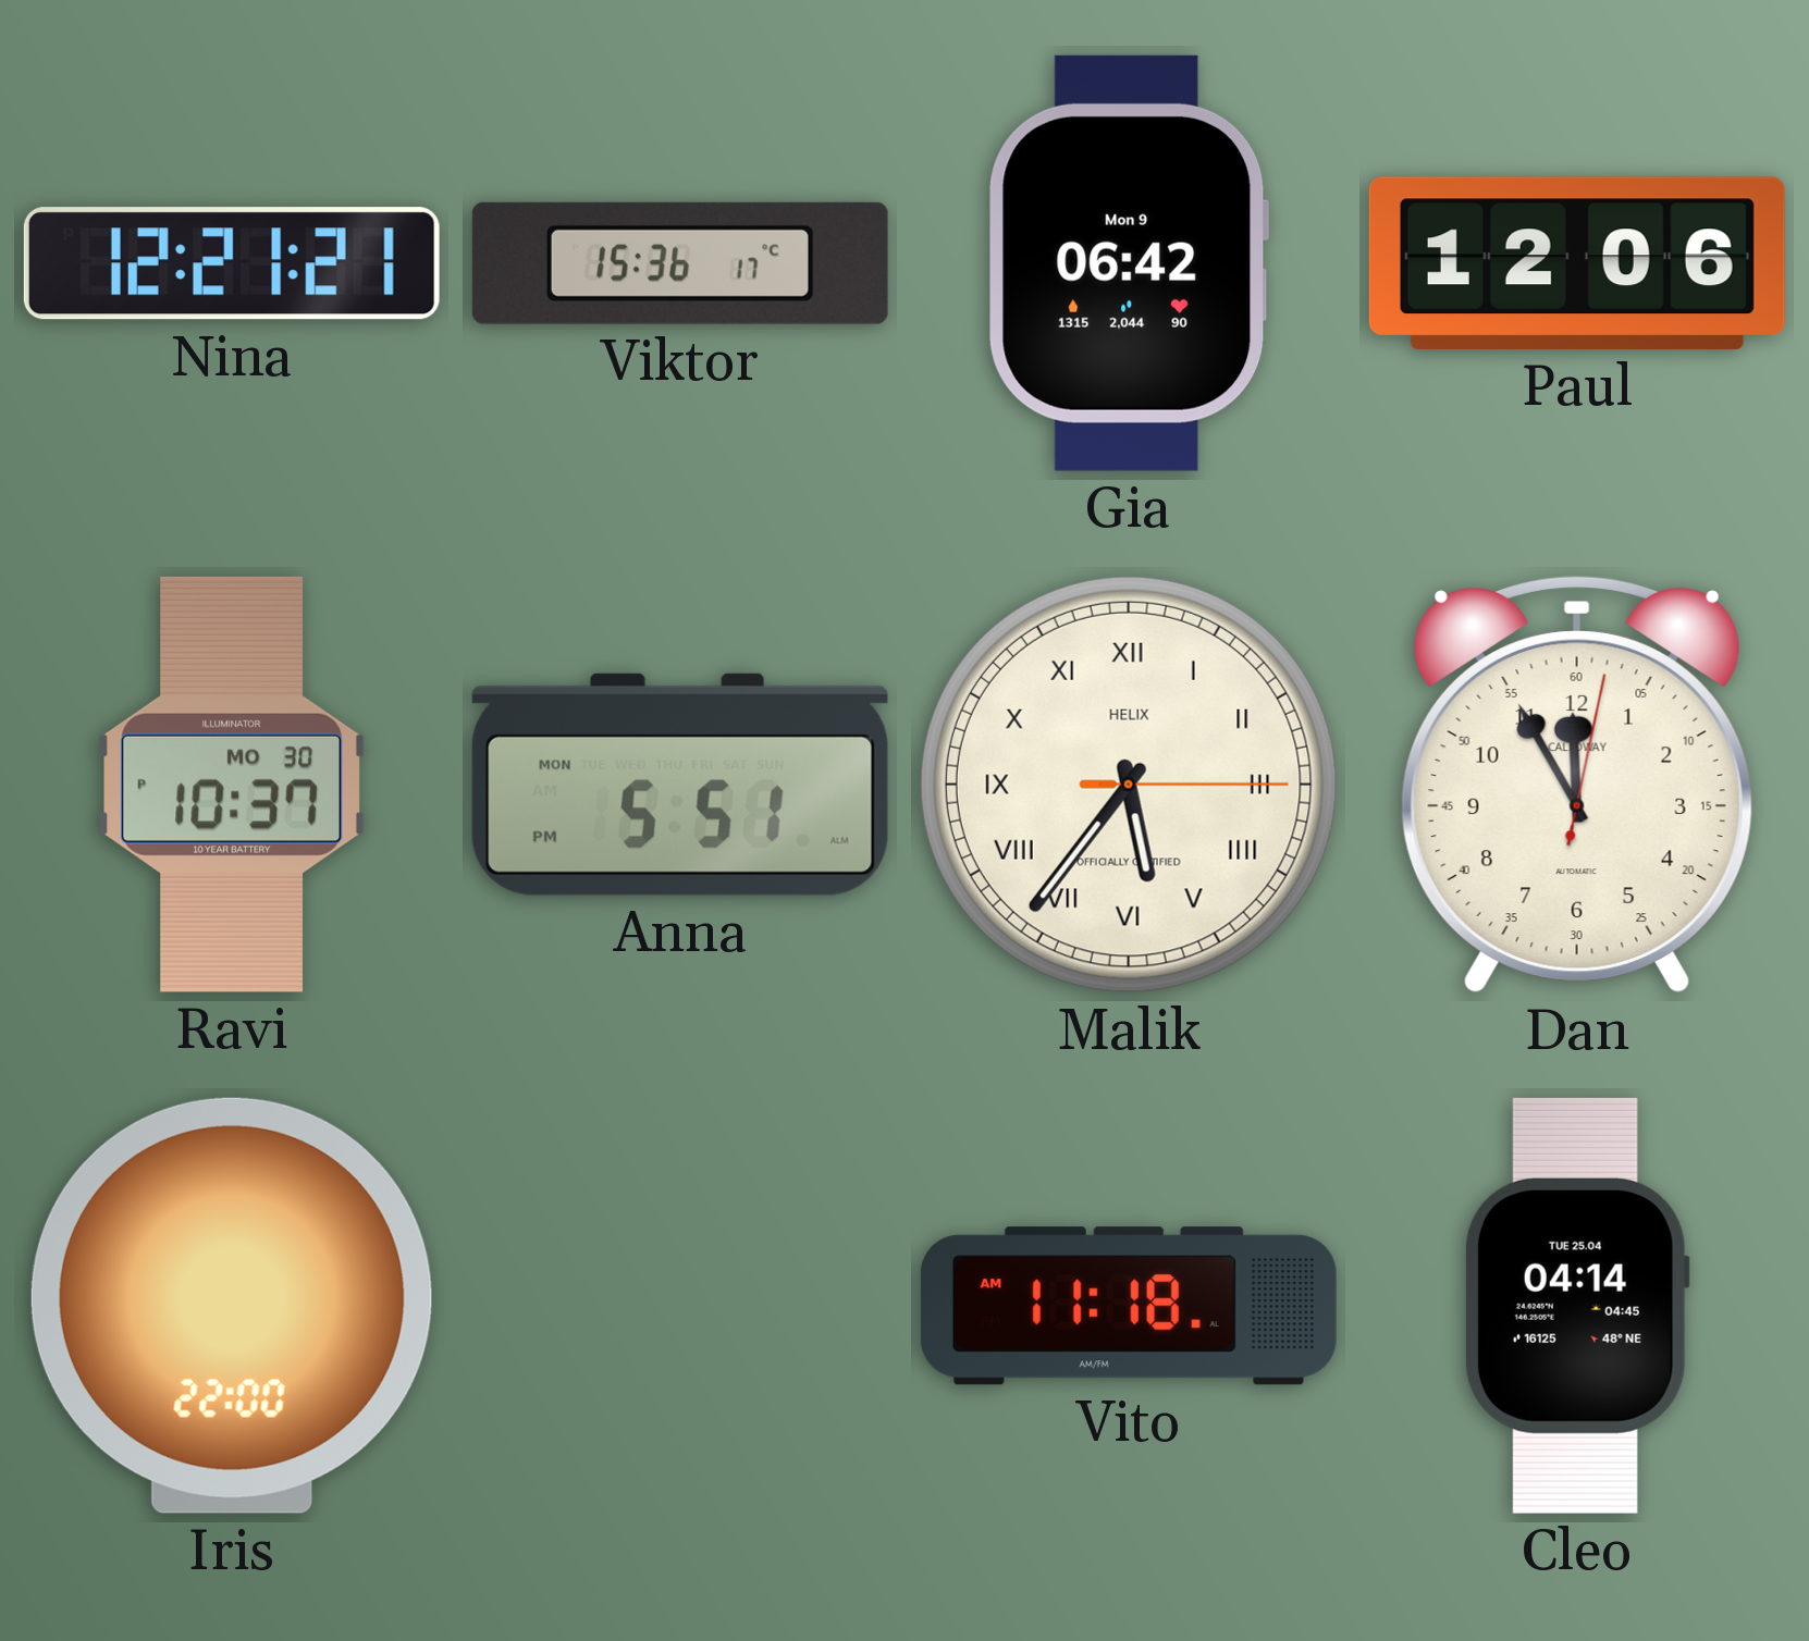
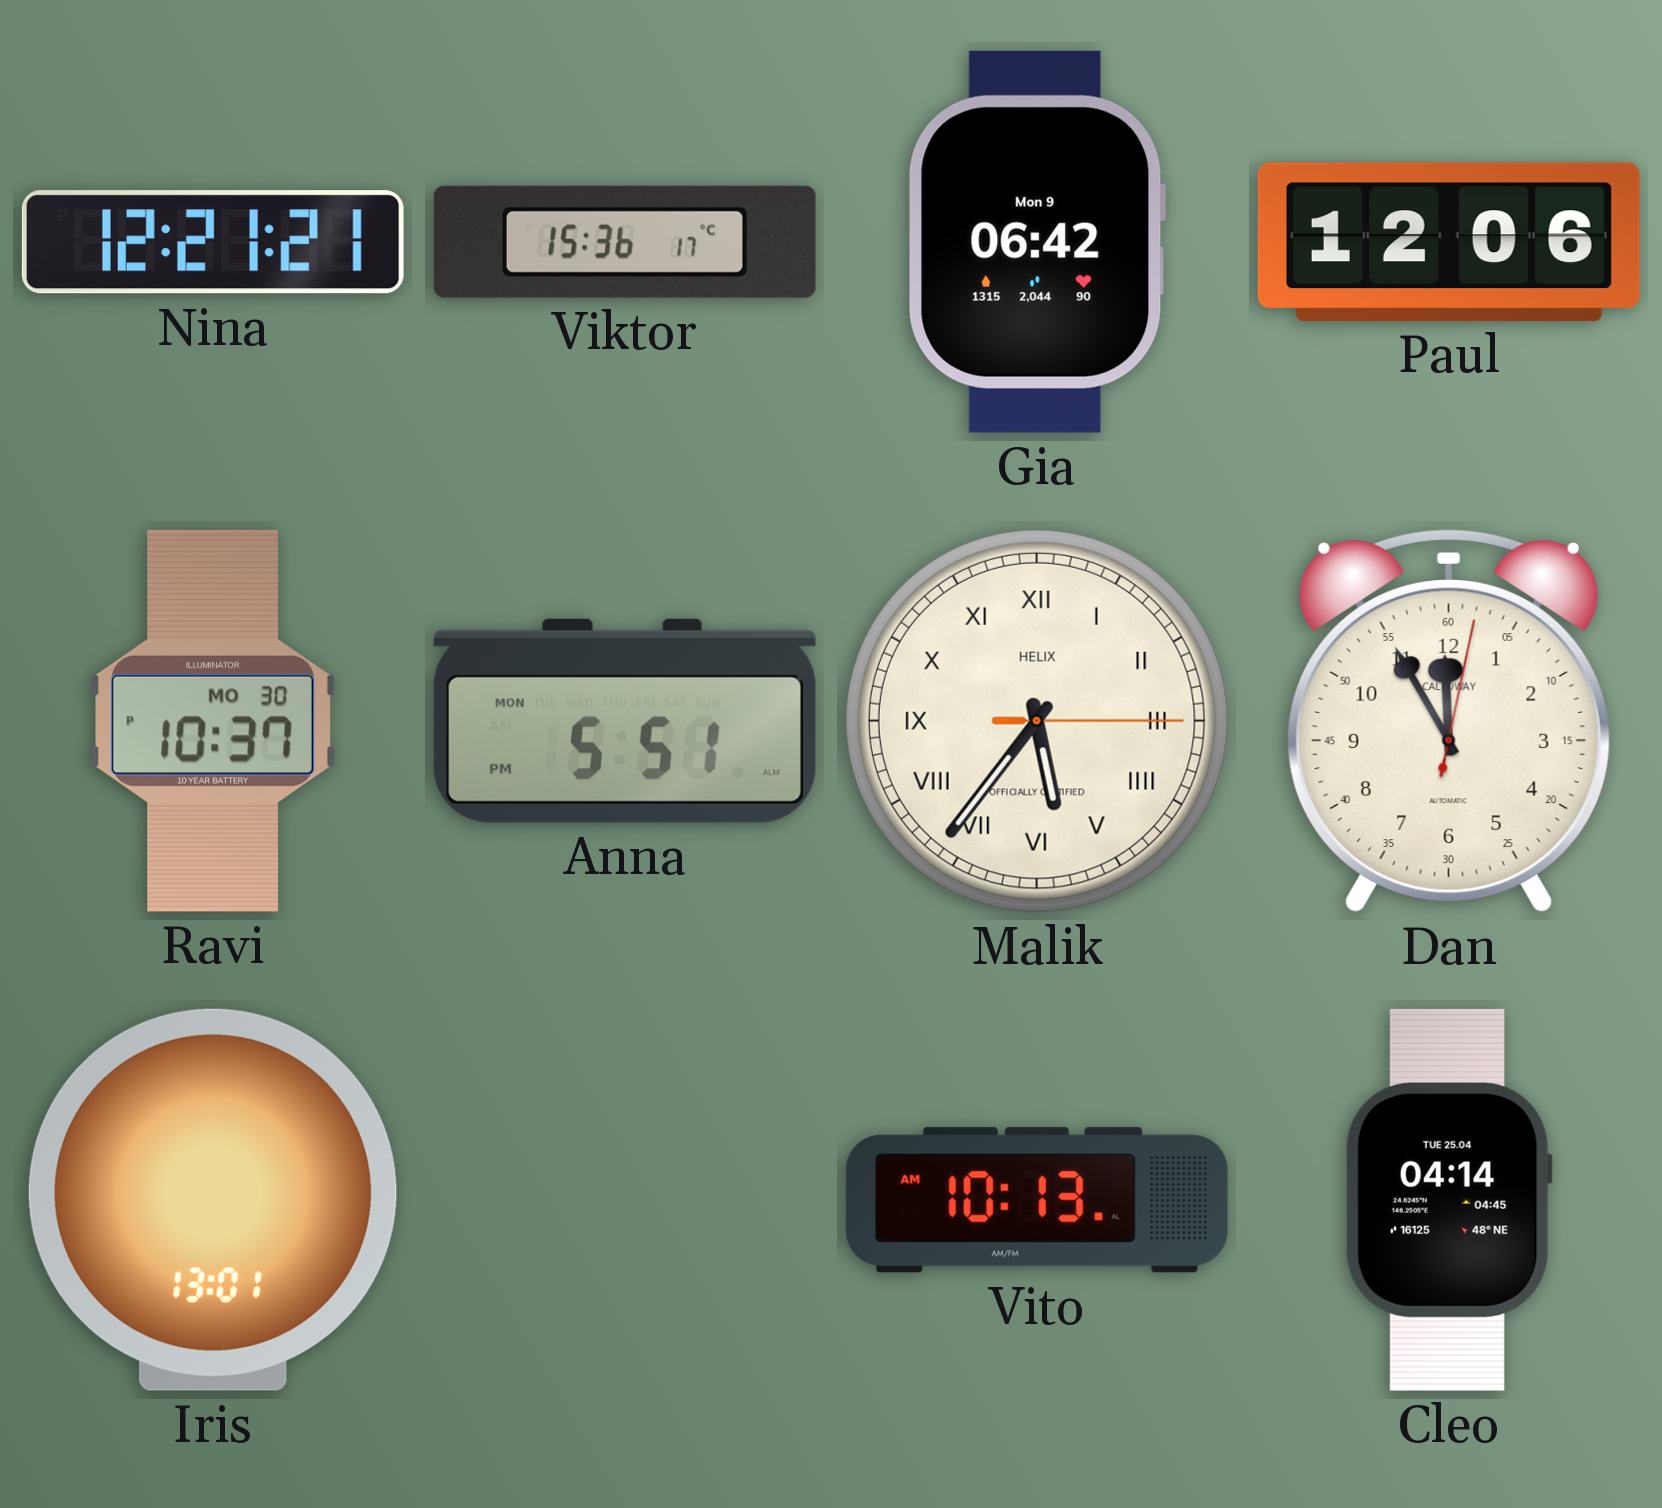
Iris: 22:00 -> 13:01
Vito: 11:18 -> 10:13
